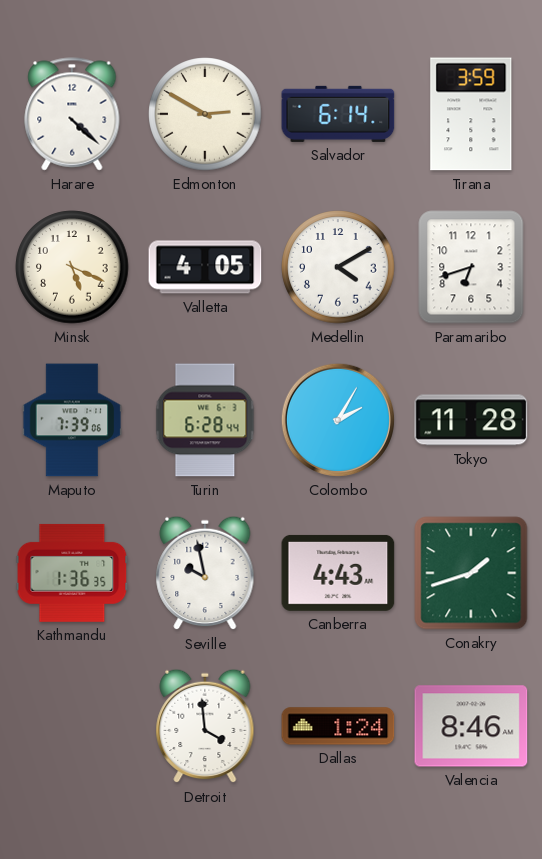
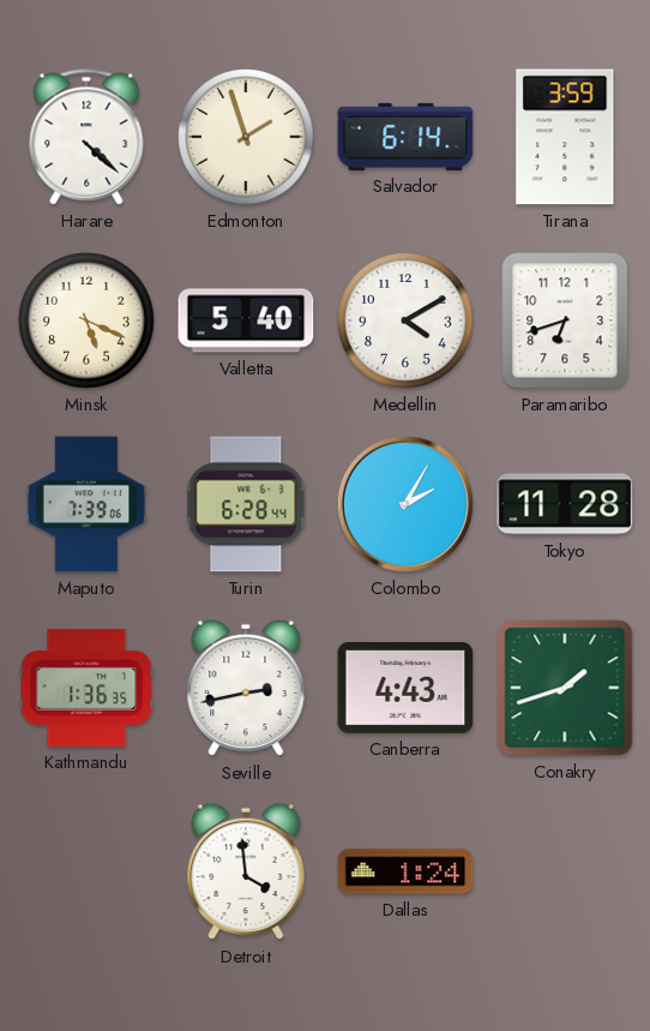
Edmonton: 2:50 -> 1:57
Valletta: 4:05 -> 5:40
Seville: 9:58 -> 2:43
Valencia: 8:46 -> none
